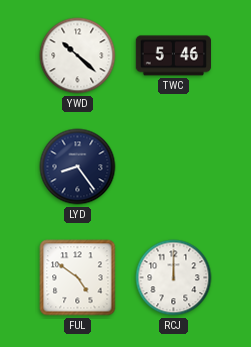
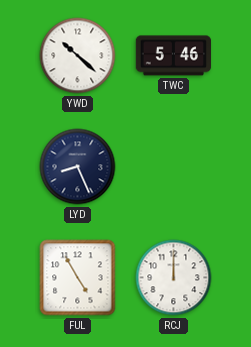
LYD: 8:24 -> 8:26
FUL: 4:51 -> 4:55
